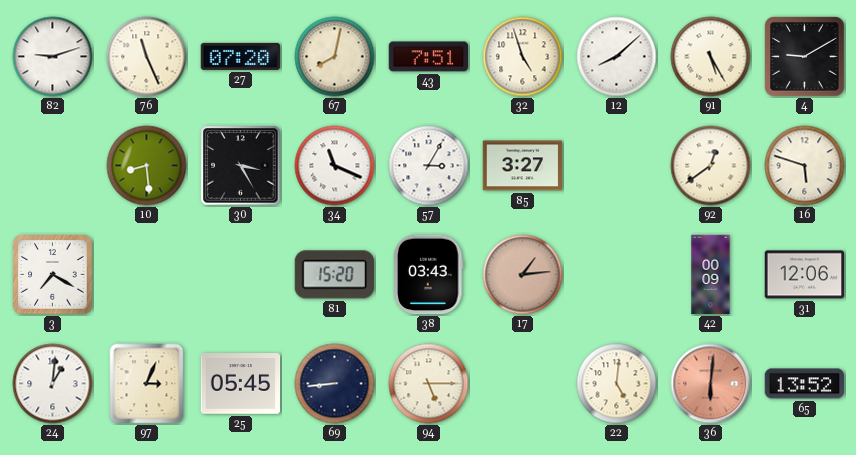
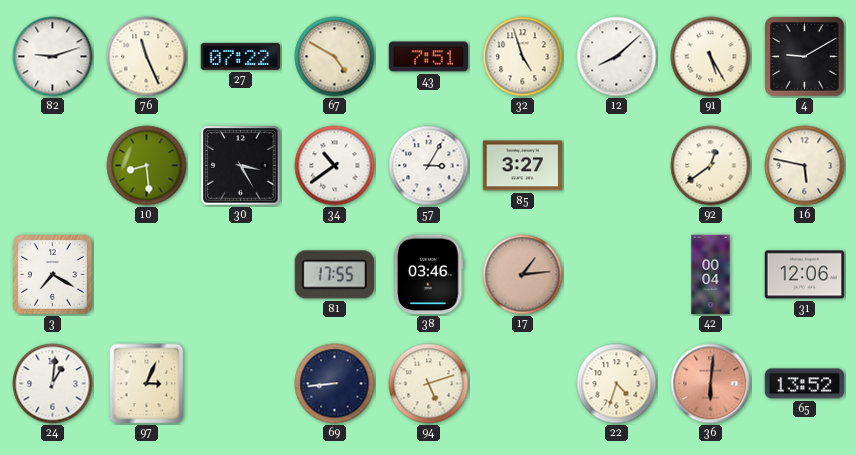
27: 07:20 -> 07:22
67: 8:02 -> 4:50
34: 11:19 -> 10:39
16: 5:48 -> 5:47
81: 15:20 -> 17:55
38: 03:43 -> 03:46
42: 00:09 -> 00:04
25: 05:45 -> none
94: 5:15 -> 5:12
22: 5:01 -> 4:33
